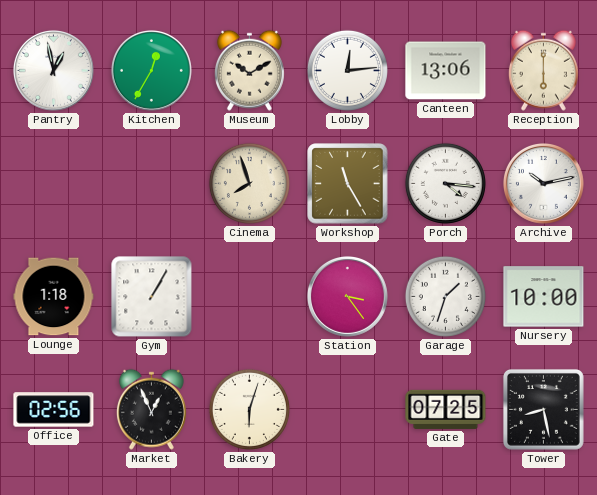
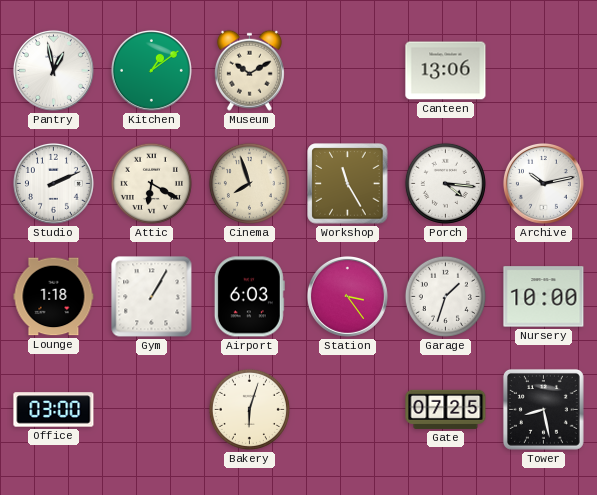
Kitchen: 12:35 -> 1:09
Lobby: 12:14 -> none
Reception: 6:00 -> none
Studio: none -> 2:11
Attic: none -> 6:20
Airport: none -> 6:03
Office: 02:56 -> 03:00
Market: 12:56 -> none
